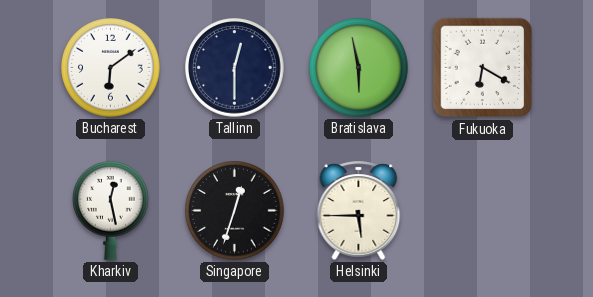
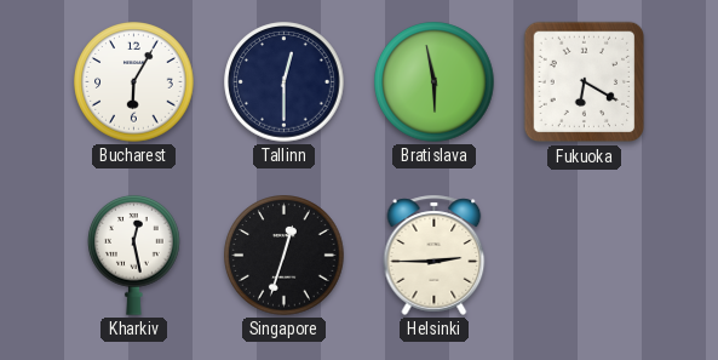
Bucharest: 6:09 -> 6:05
Helsinki: 5:45 -> 2:45
